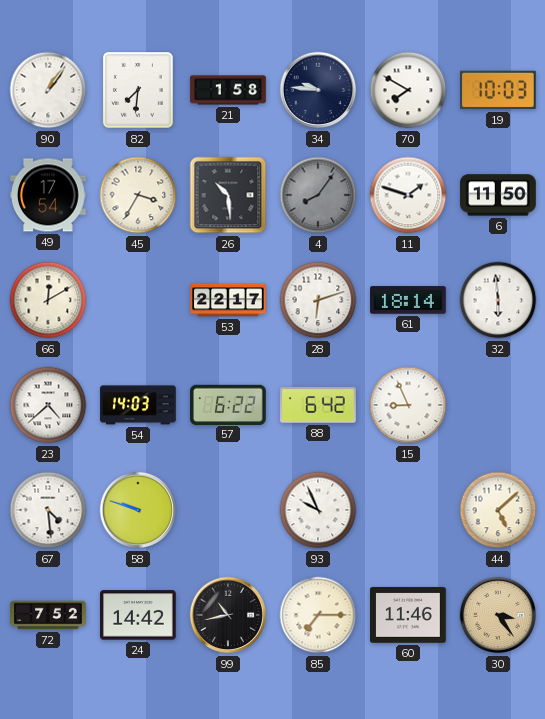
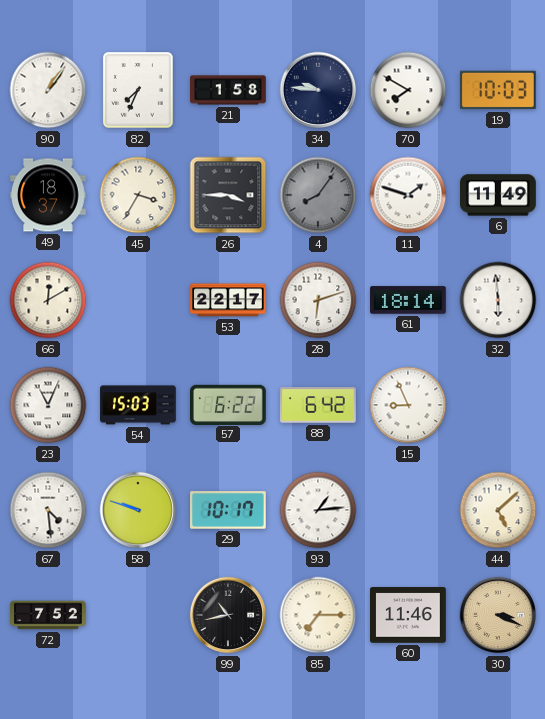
82: 7:31 -> 7:34
49: 17:54 -> 18:37
26: 10:29 -> 3:45
6: 11:50 -> 11:49
23: 4:38 -> 11:04
54: 14:03 -> 15:03
29: none -> 10:17
93: 9:56 -> 1:14
24: 14:42 -> none
30: 3:24 -> 3:19
